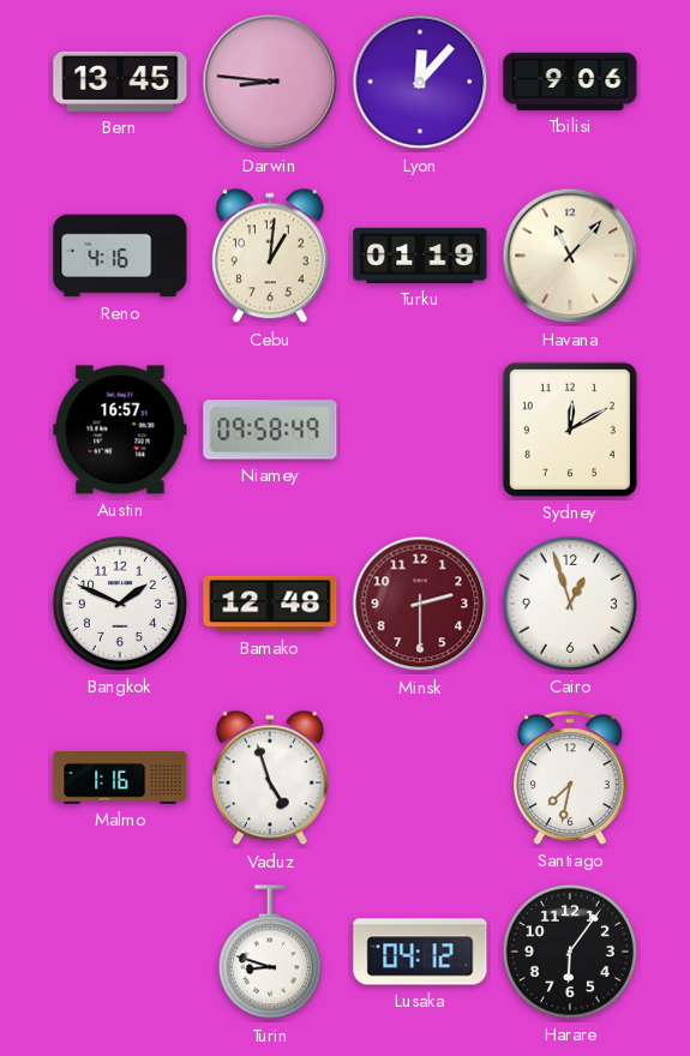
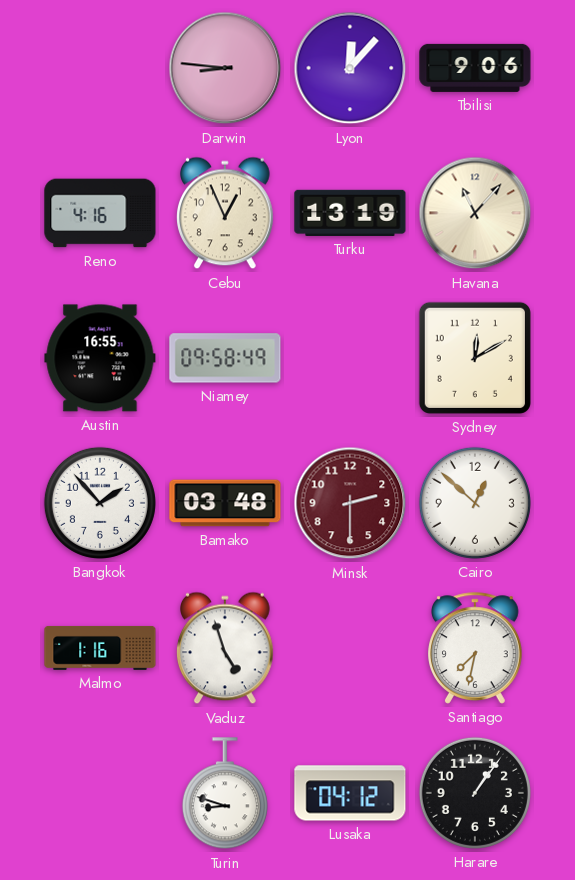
Bern: 13:45 -> none
Cebu: 1:01 -> 12:56
Turku: 01:19 -> 13:19
Austin: 16:57 -> 16:55
Bangkok: 1:49 -> 1:53
Bamako: 12:48 -> 03:48
Cairo: 12:57 -> 12:52
Harare: 6:06 -> 1:06
